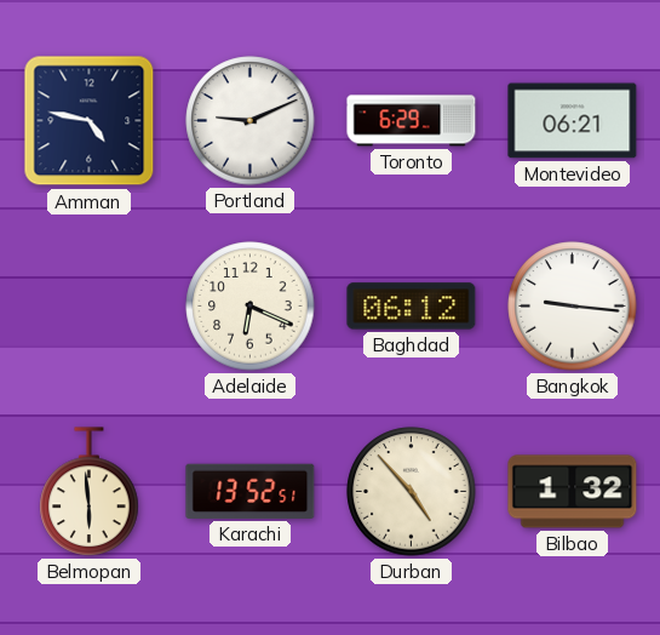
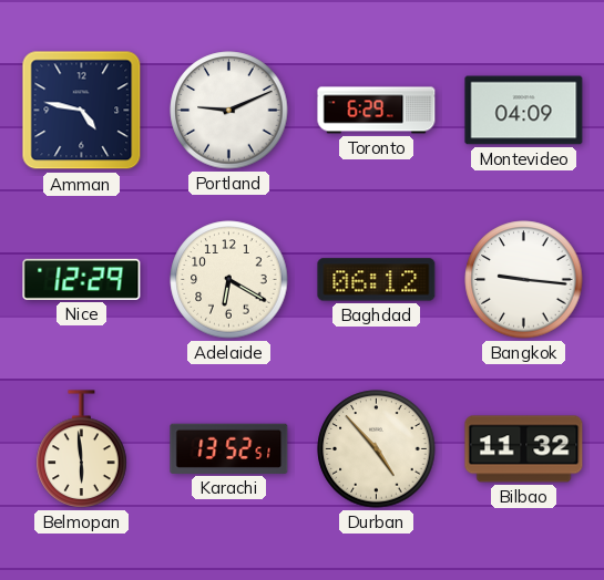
Montevideo: 06:21 -> 04:09
Nice: none -> 12:29
Adelaide: 6:19 -> 6:20
Bilbao: 1:32 -> 11:32
